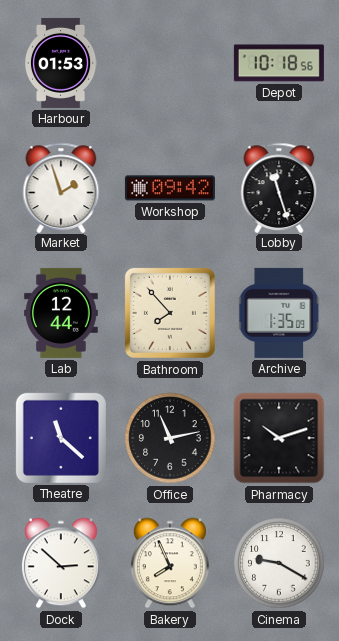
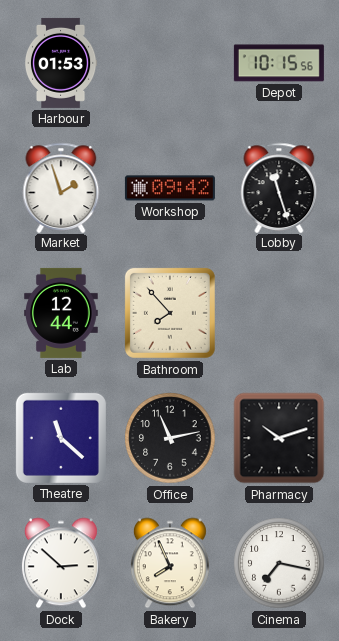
Depot: 10:18 -> 10:15
Archive: 1:35 -> none
Cinema: 9:20 -> 7:17
